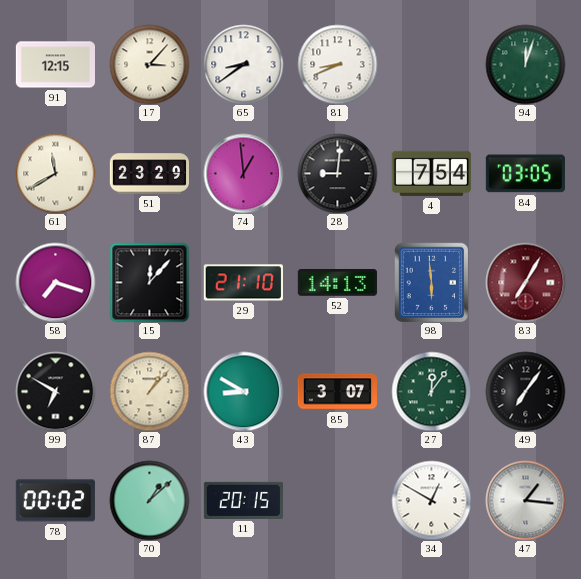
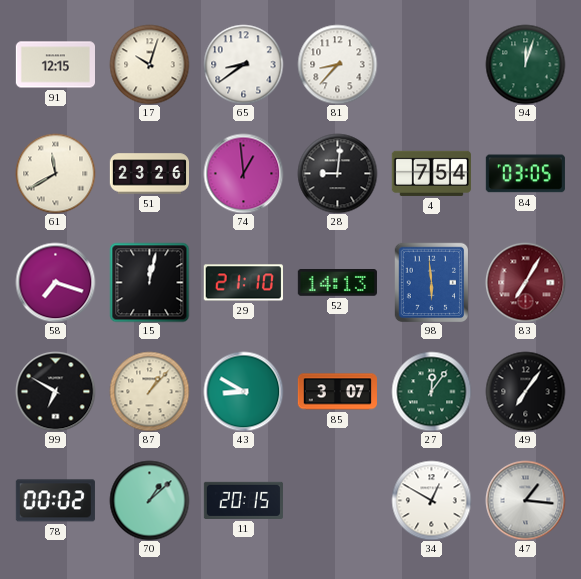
17: 3:07 -> 10:03
81: 8:41 -> 8:37
51: 23:29 -> 23:26
15: 12:07 -> 12:02
